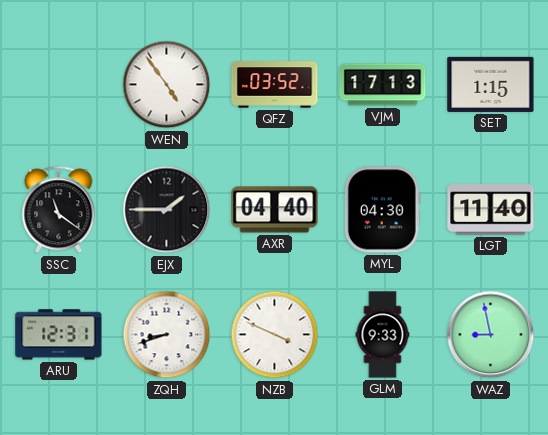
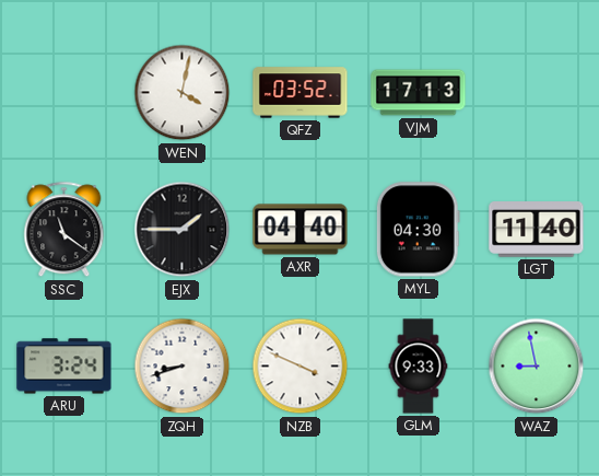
WEN: 4:54 -> 4:02
SET: 1:15 -> none
ARU: 12:31 -> 3:24
